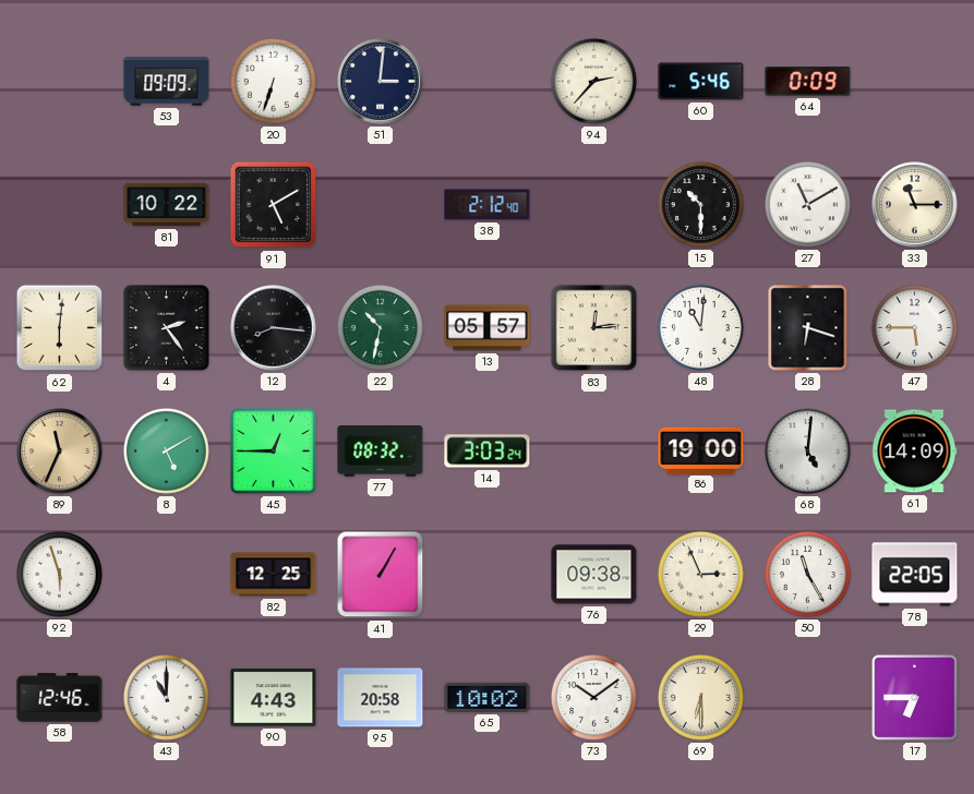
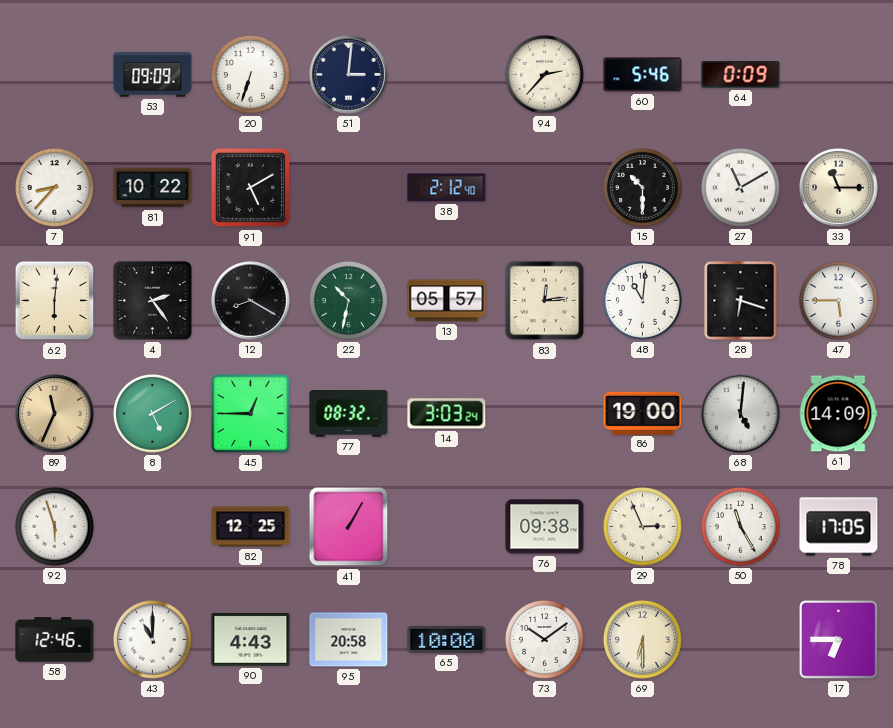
7: none -> 8:37
12: 8:16 -> 8:20
78: 22:05 -> 17:05
65: 10:02 -> 10:00
